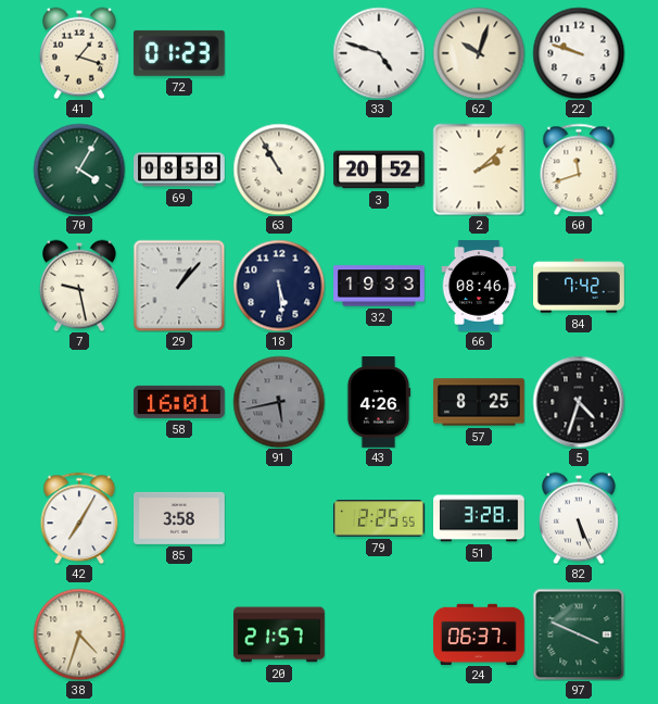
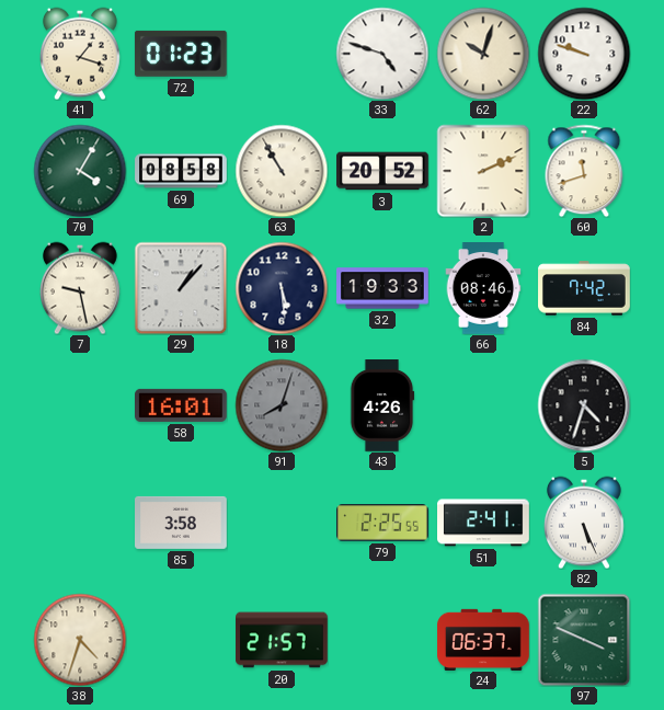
2: 2:08 -> 2:11
91: 5:43 -> 8:03
57: 8:25 -> none
42: 7:05 -> none
51: 3:28 -> 2:41
